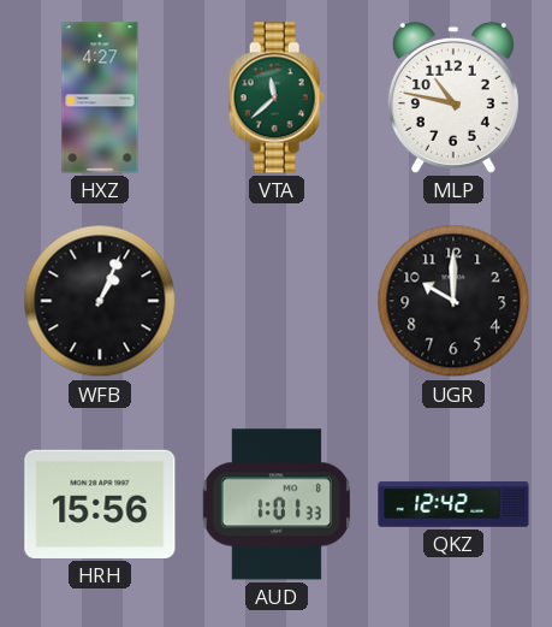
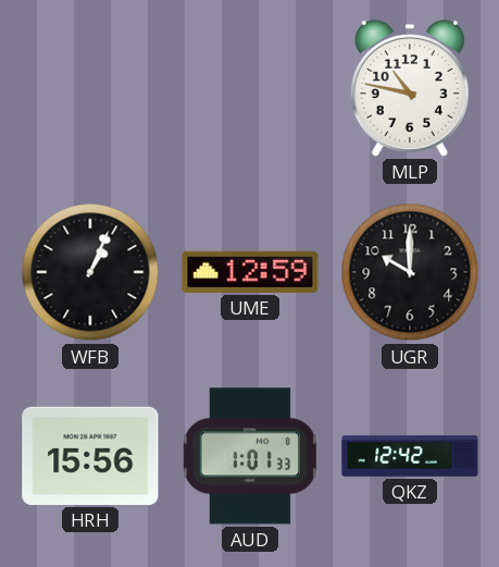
HXZ: 4:27 -> none
VTA: 11:38 -> none
UME: none -> 12:59
